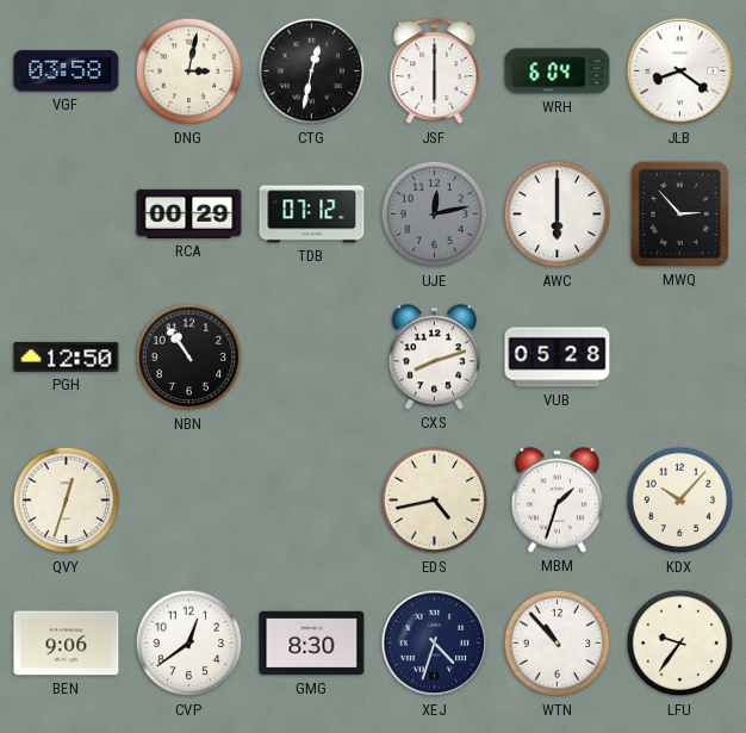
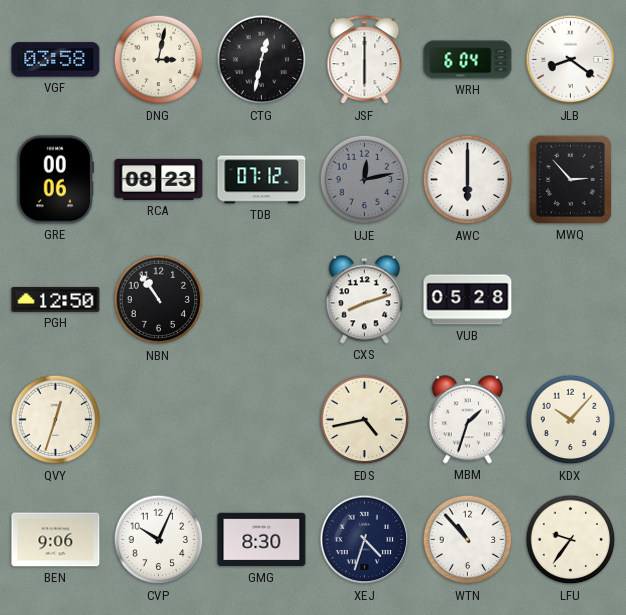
GRE: none -> 00:06
RCA: 00:29 -> 08:23
CVP: 12:39 -> 10:04
